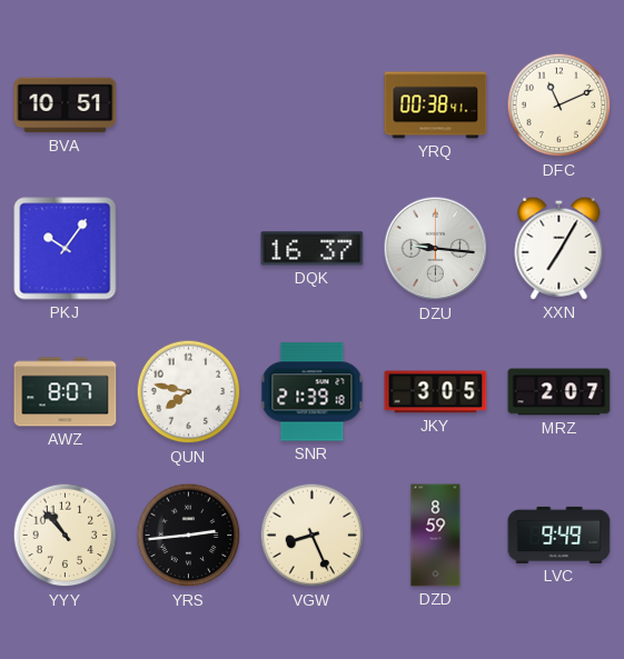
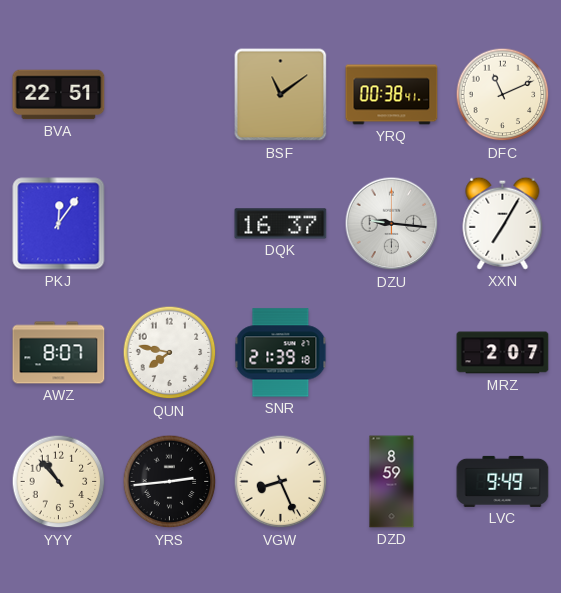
BVA: 10:51 -> 22:51
BSF: none -> 11:09
PKJ: 10:06 -> 12:06
JKY: 3:05 -> none
